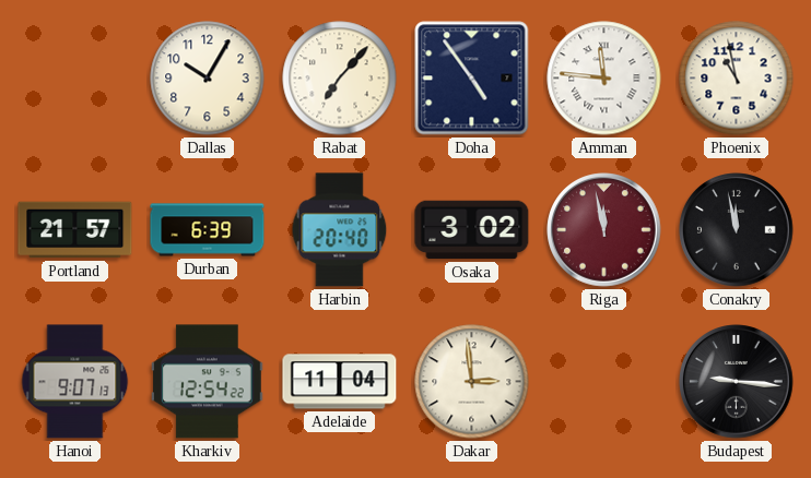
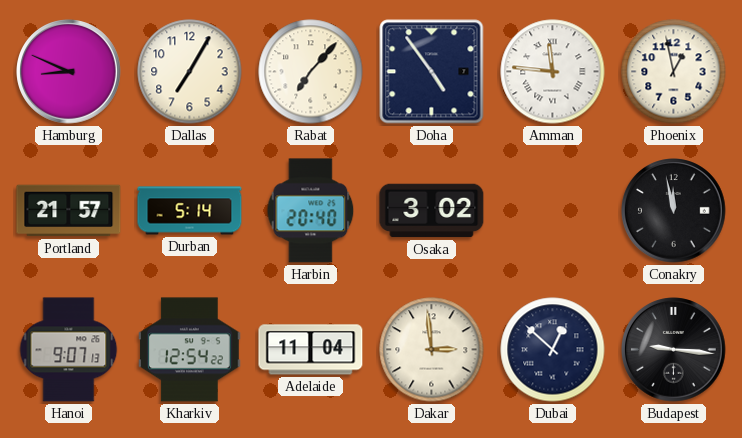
Hamburg: none -> 8:49
Dallas: 10:05 -> 7:05
Phoenix: 10:58 -> 12:58
Durban: 6:39 -> 5:14
Riga: 11:58 -> none
Dubai: none -> 12:52
